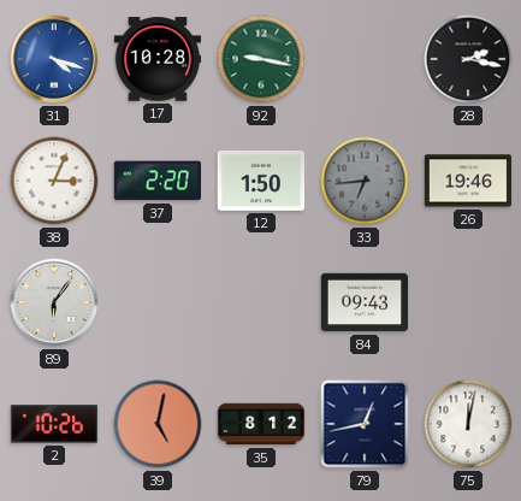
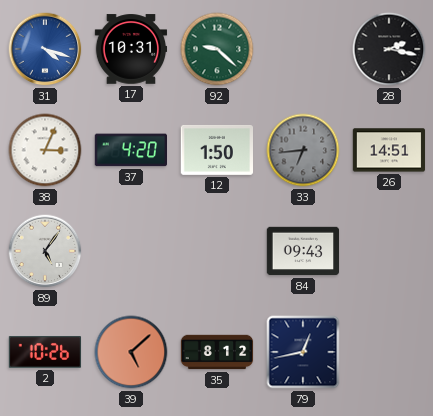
17: 10:28 -> 10:31
92: 9:17 -> 9:22
37: 2:20 -> 4:20
26: 19:46 -> 14:51
89: 6:06 -> 5:06
39: 5:02 -> 5:08
75: 12:02 -> none
